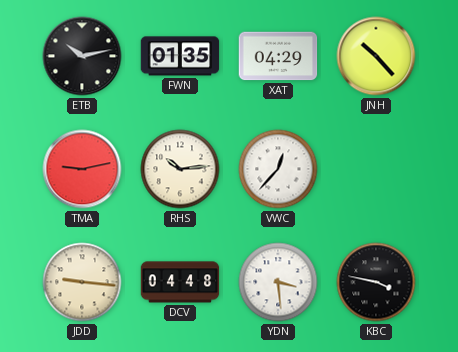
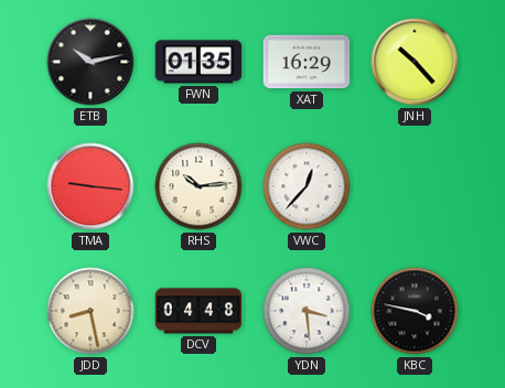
XAT: 04:29 -> 16:29
TMA: 9:13 -> 9:16
JDD: 9:16 -> 8:28
